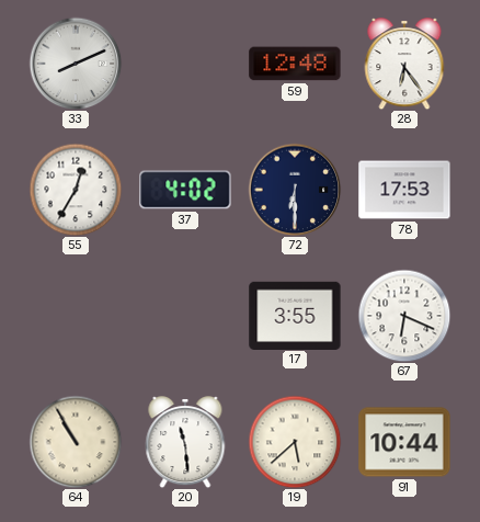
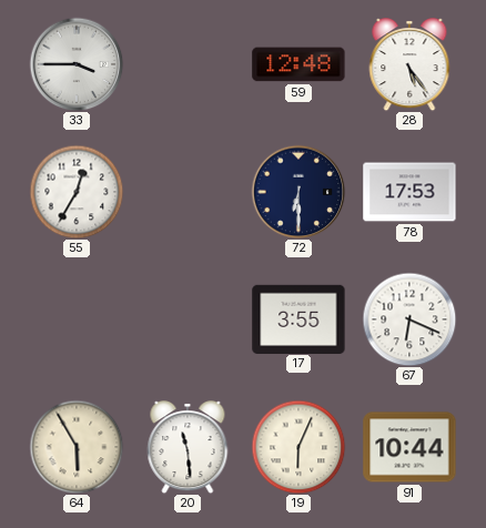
33: 8:11 -> 3:45
28: 6:24 -> 5:24
37: 4:02 -> none
64: 10:55 -> 5:55
19: 5:38 -> 6:04
